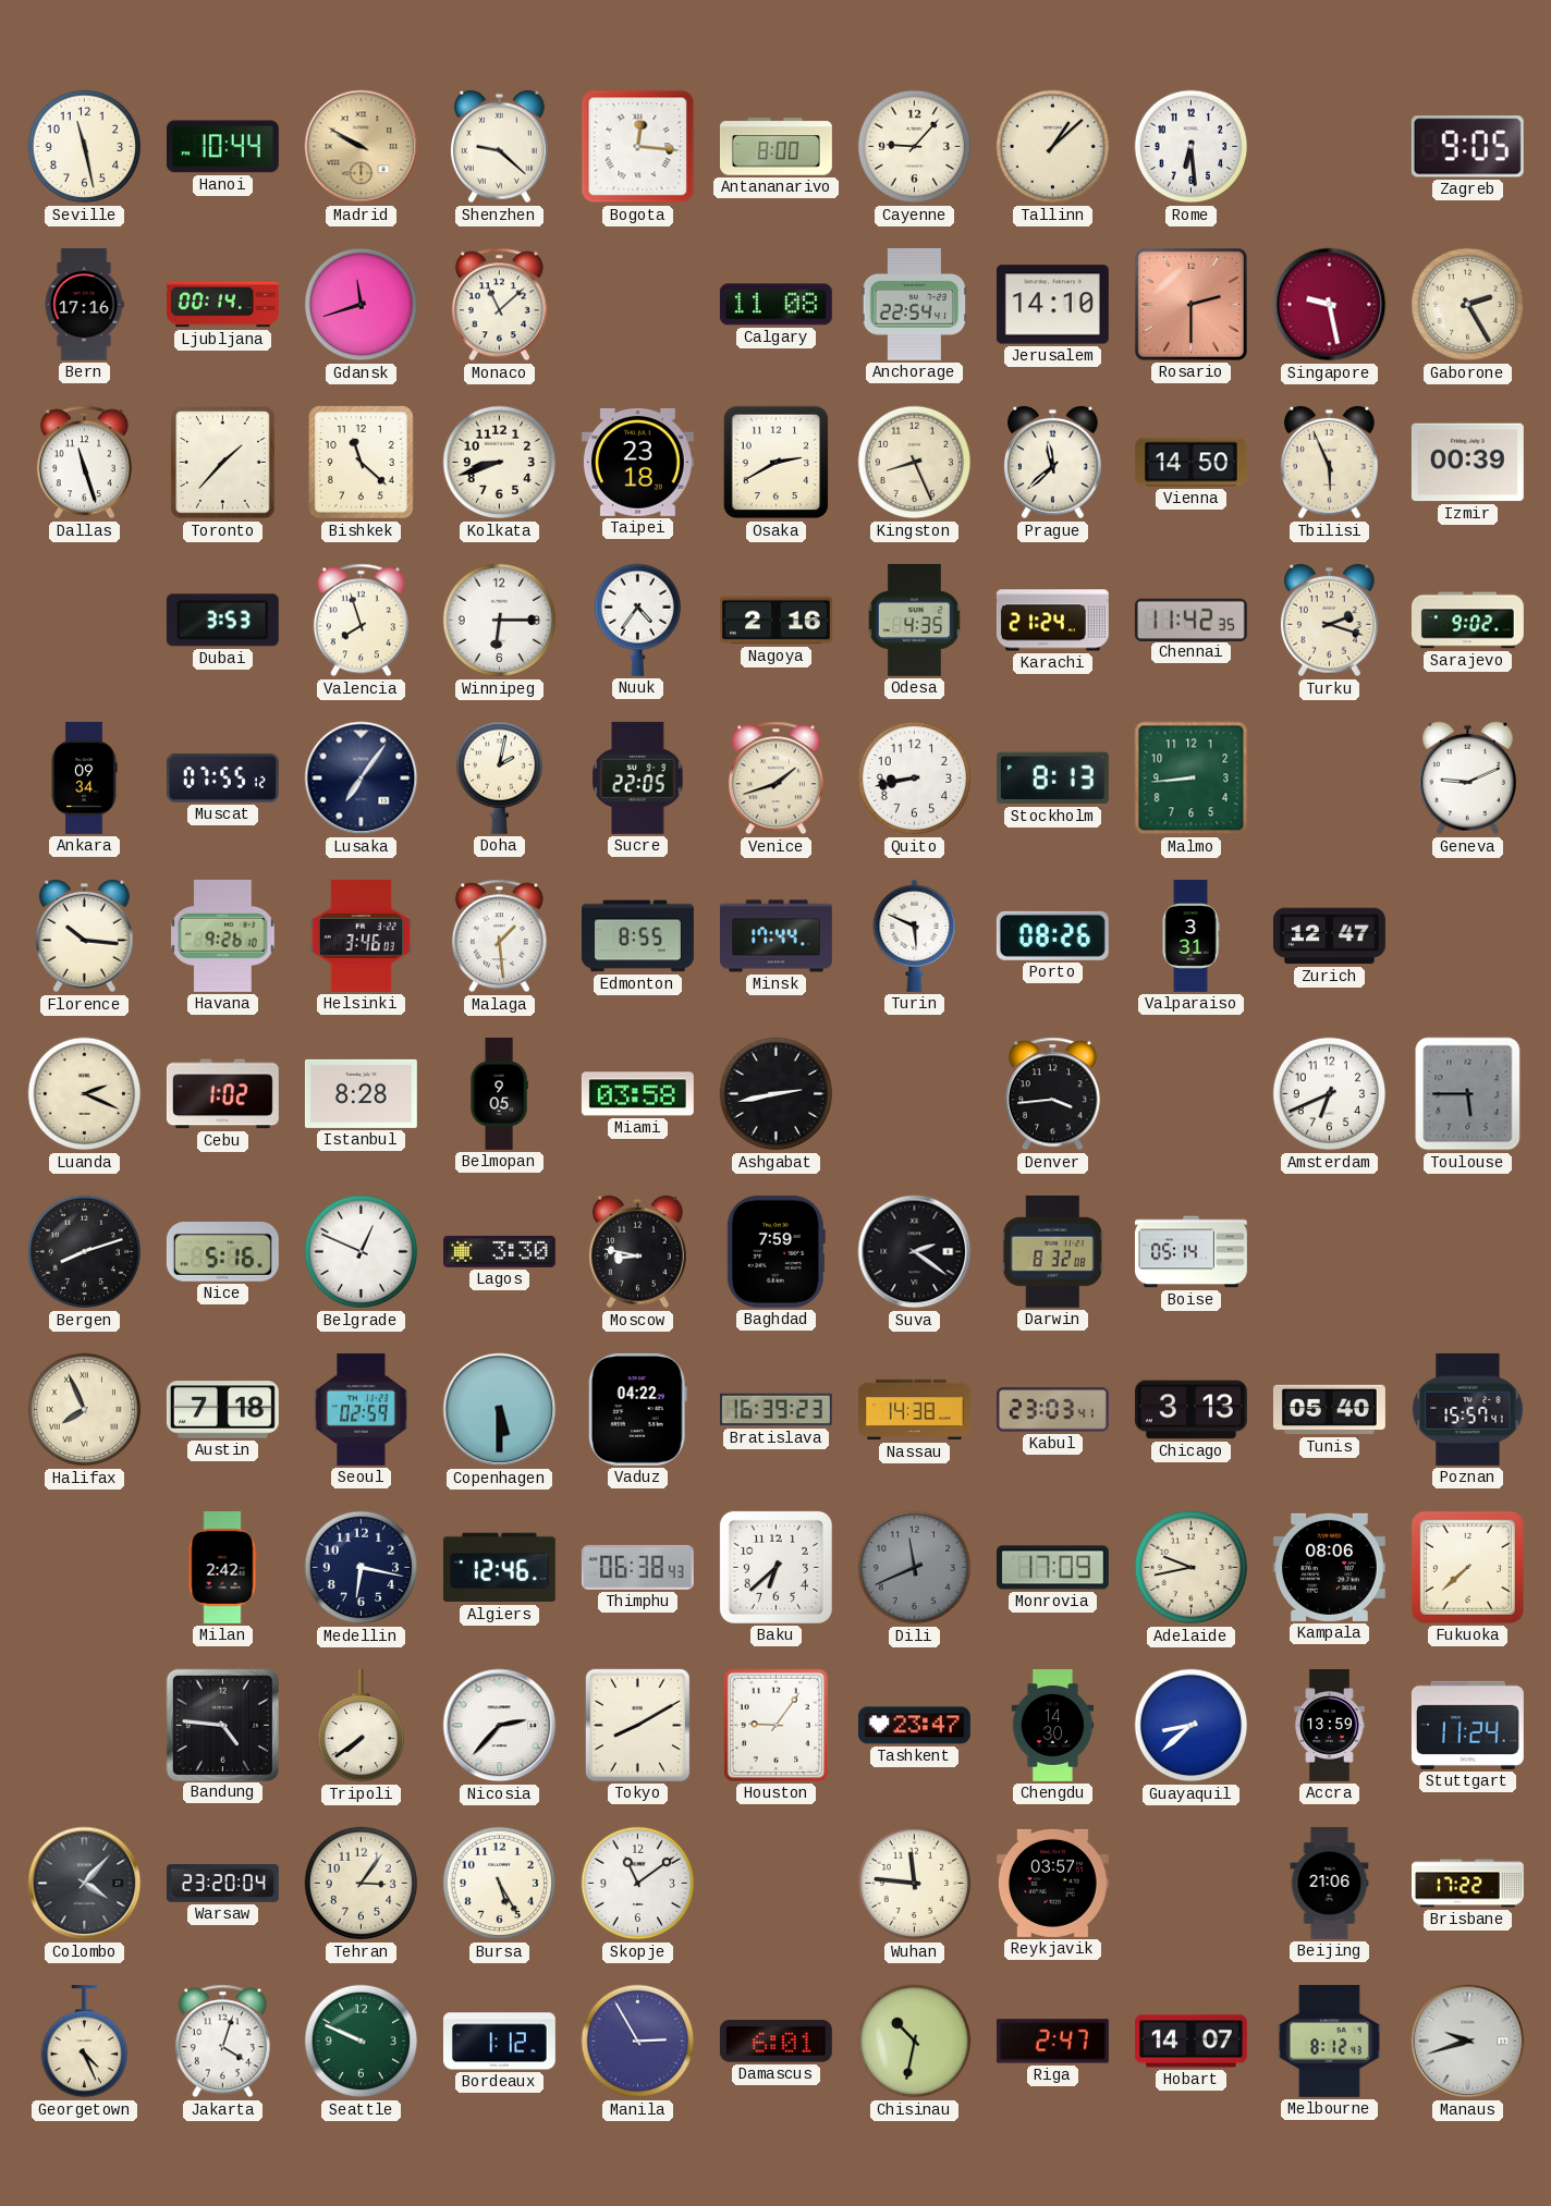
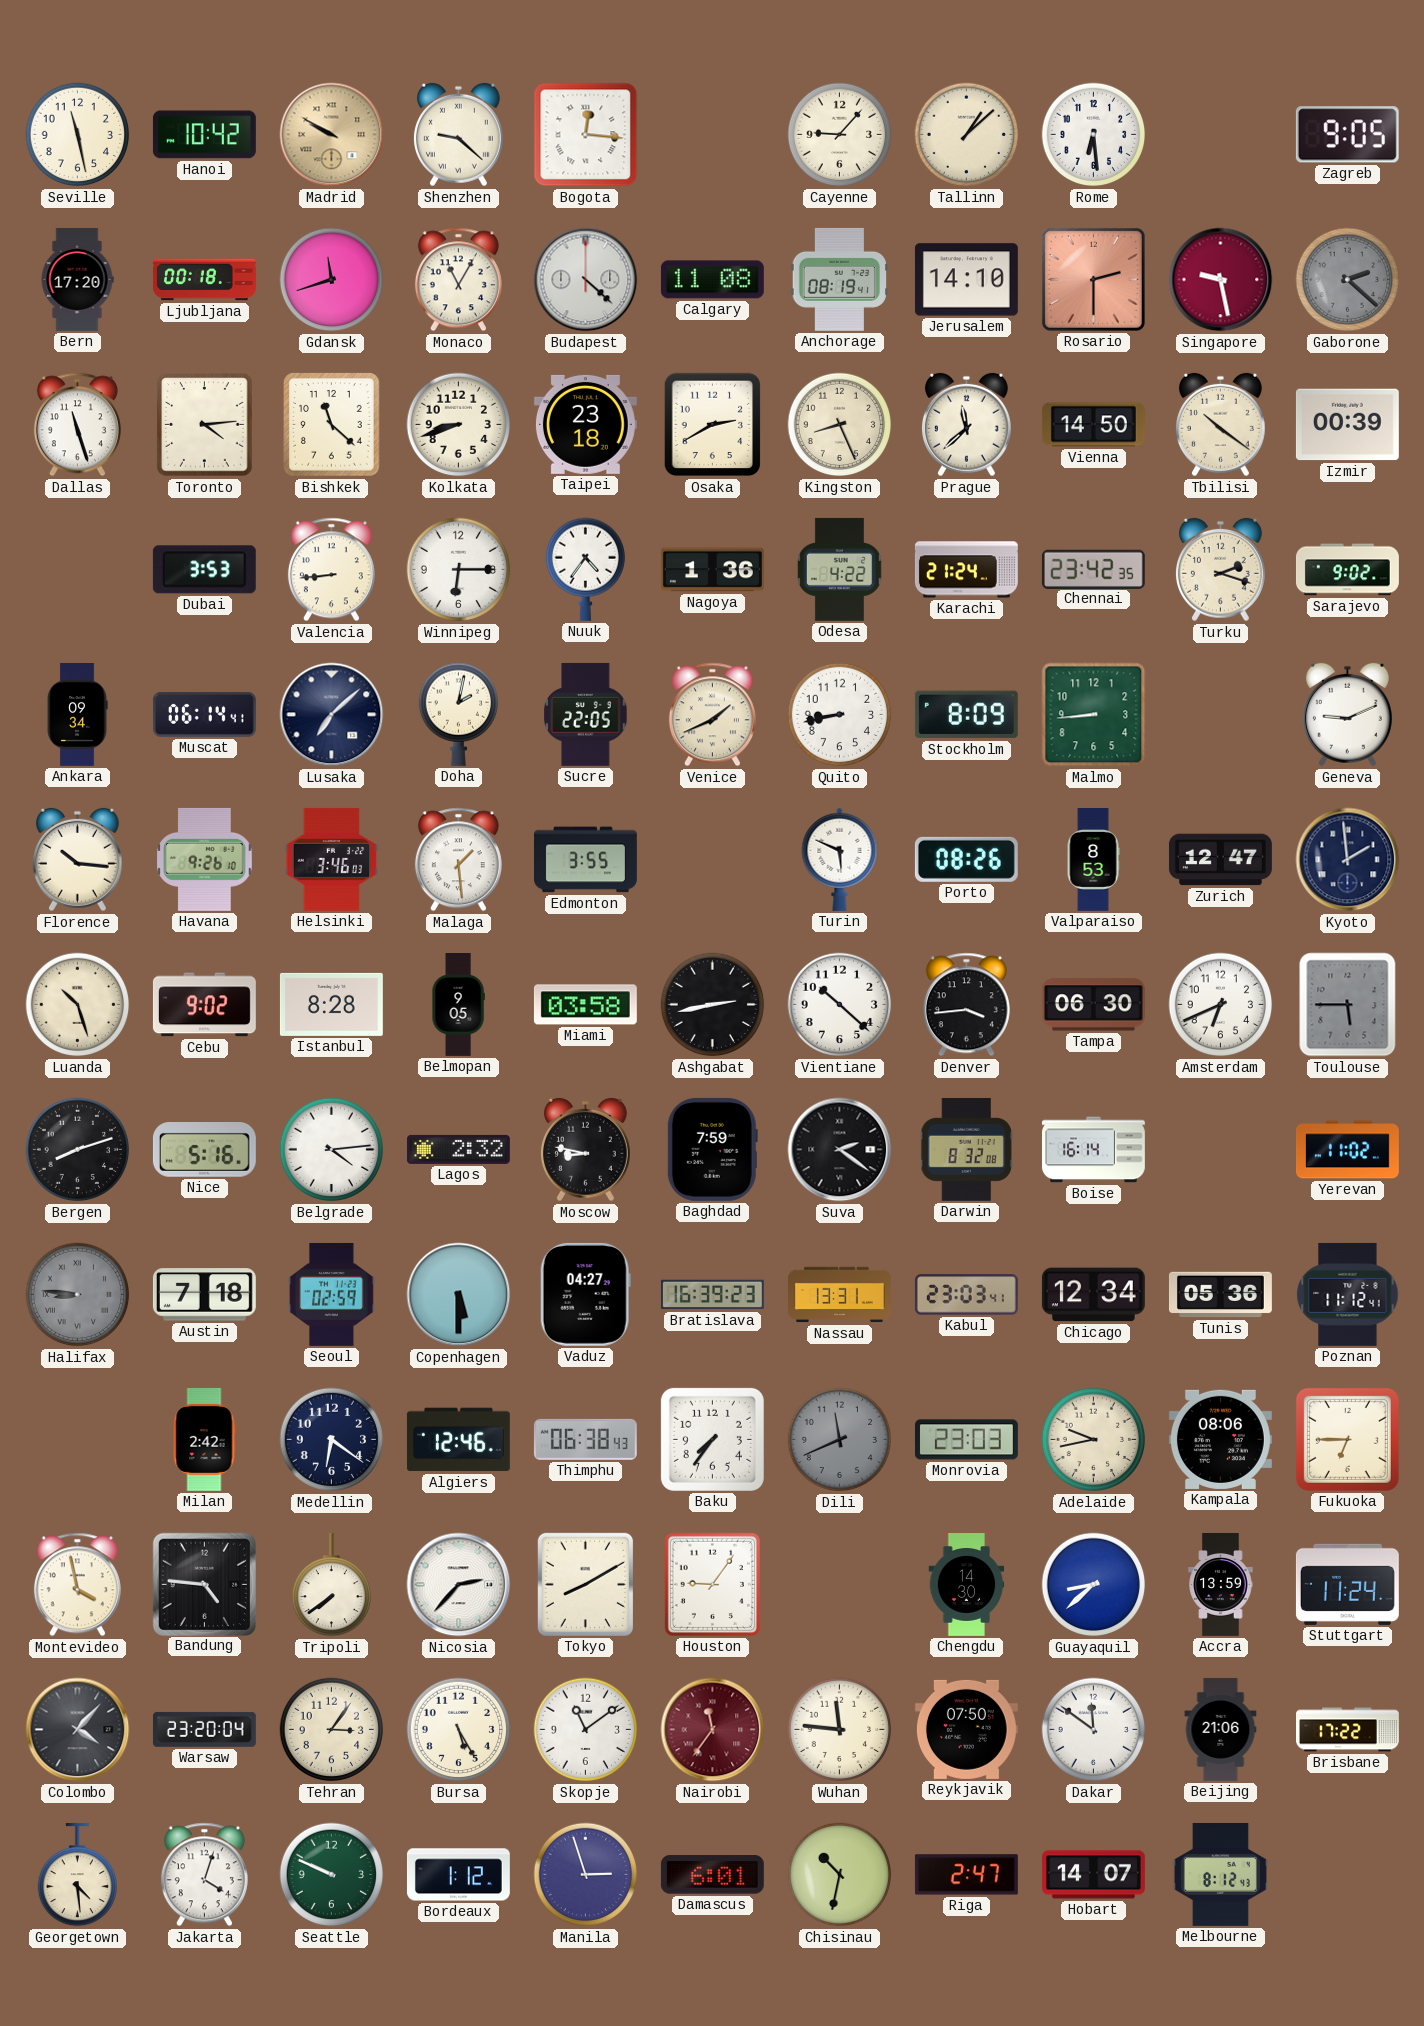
Hanoi: 10:44 -> 10:42
Antananarivo: 8:00 -> none
Bern: 17:16 -> 17:20
Ljubljana: 00:14 -> 00:18
Monaco: 11:08 -> 11:05
Budapest: none -> 4:22
Anchorage: 22:54 -> 08:19
Gaborone: 2:25 -> 2:22
Gaborone dial: cream -> grey
Toronto: 1:37 -> 4:14
Tbilisi: 5:56 -> 10:21
Valencia: 7:57 -> 8:44
Nagoya: 2:16 -> 1:36
Odesa: 4:35 -> 4:22
Chennai: 11:42 -> 23:42
Muscat: 07:55 -> 06:14
Lusaka: 7:06 -> 7:08
Venice: 1:42 -> 1:41
Stockholm: 8:13 -> 8:09
Edmonton: 8:55 -> 3:55
Minsk: 17:44 -> none
Valparaiso: 3:31 -> 8:53
Kyoto: none -> 1:59
Luanda: 2:19 -> 10:27
Cebu: 1:02 -> 9:02
Vientiane: none -> 10:22
Tampa: none -> 06:30
Belgrade: 12:49 -> 4:14
Lagos: 3:30 -> 2:32
Boise: 05:14 -> 16:14
Yerevan: none -> 11:02
Halifax: 7:56 -> 8:46
Halifax dial: cream -> grey
Vaduz: 04:22 -> 04:27
Nassau: 14:38 -> 13:31
Chicago: 3:13 -> 12:34
Tunis: 05:40 -> 05:36
Poznan: 15:57 -> 11:12
Medellin: 6:17 -> 6:21
Baku: 6:38 -> 7:36
Monrovia: 17:09 -> 23:03
Fukuoka: 7:38 -> 6:45
Montevideo: none -> 3:58
Tashkent: 23:47 -> none
Nairobi: none -> 11:36
Reykjavik: 03:57 -> 07:50
Dakar: none -> 11:51
Georgetown: 4:26 -> 4:29
Manila: 2:55 -> 2:57
Manaus: 9:42 -> none
